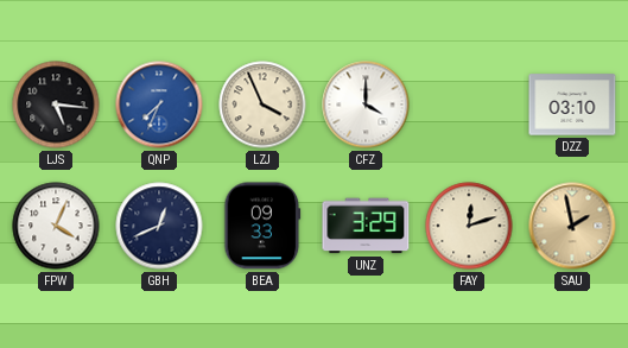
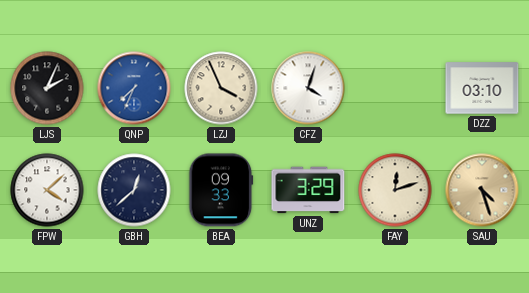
LJS: 5:16 -> 2:04
CFZ: 4:00 -> 4:03
FPW: 4:04 -> 4:08
GBH: 12:41 -> 12:38
SAU: 1:58 -> 4:27
